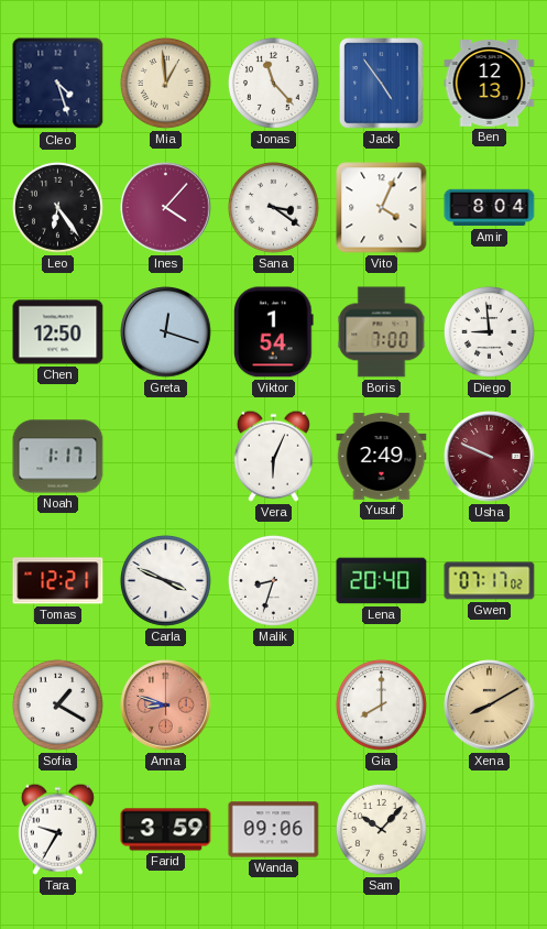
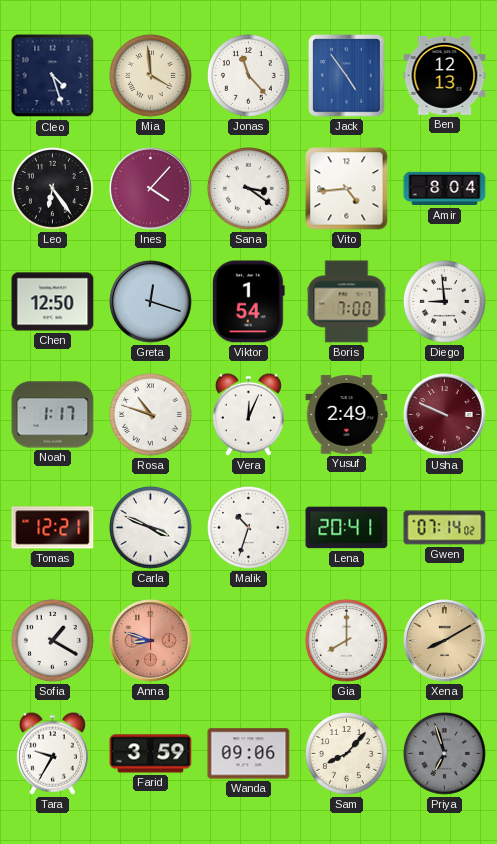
Mia: 12:59 -> 3:59
Vito: 4:04 -> 4:44
Rosa: none -> 10:48
Vera: 6:04 -> 12:04
Malik: 8:33 -> 10:33
Lena: 20:40 -> 20:41
Gwen: 07:17 -> 07:14
Sam: 10:07 -> 8:07
Priya: none -> 6:57
